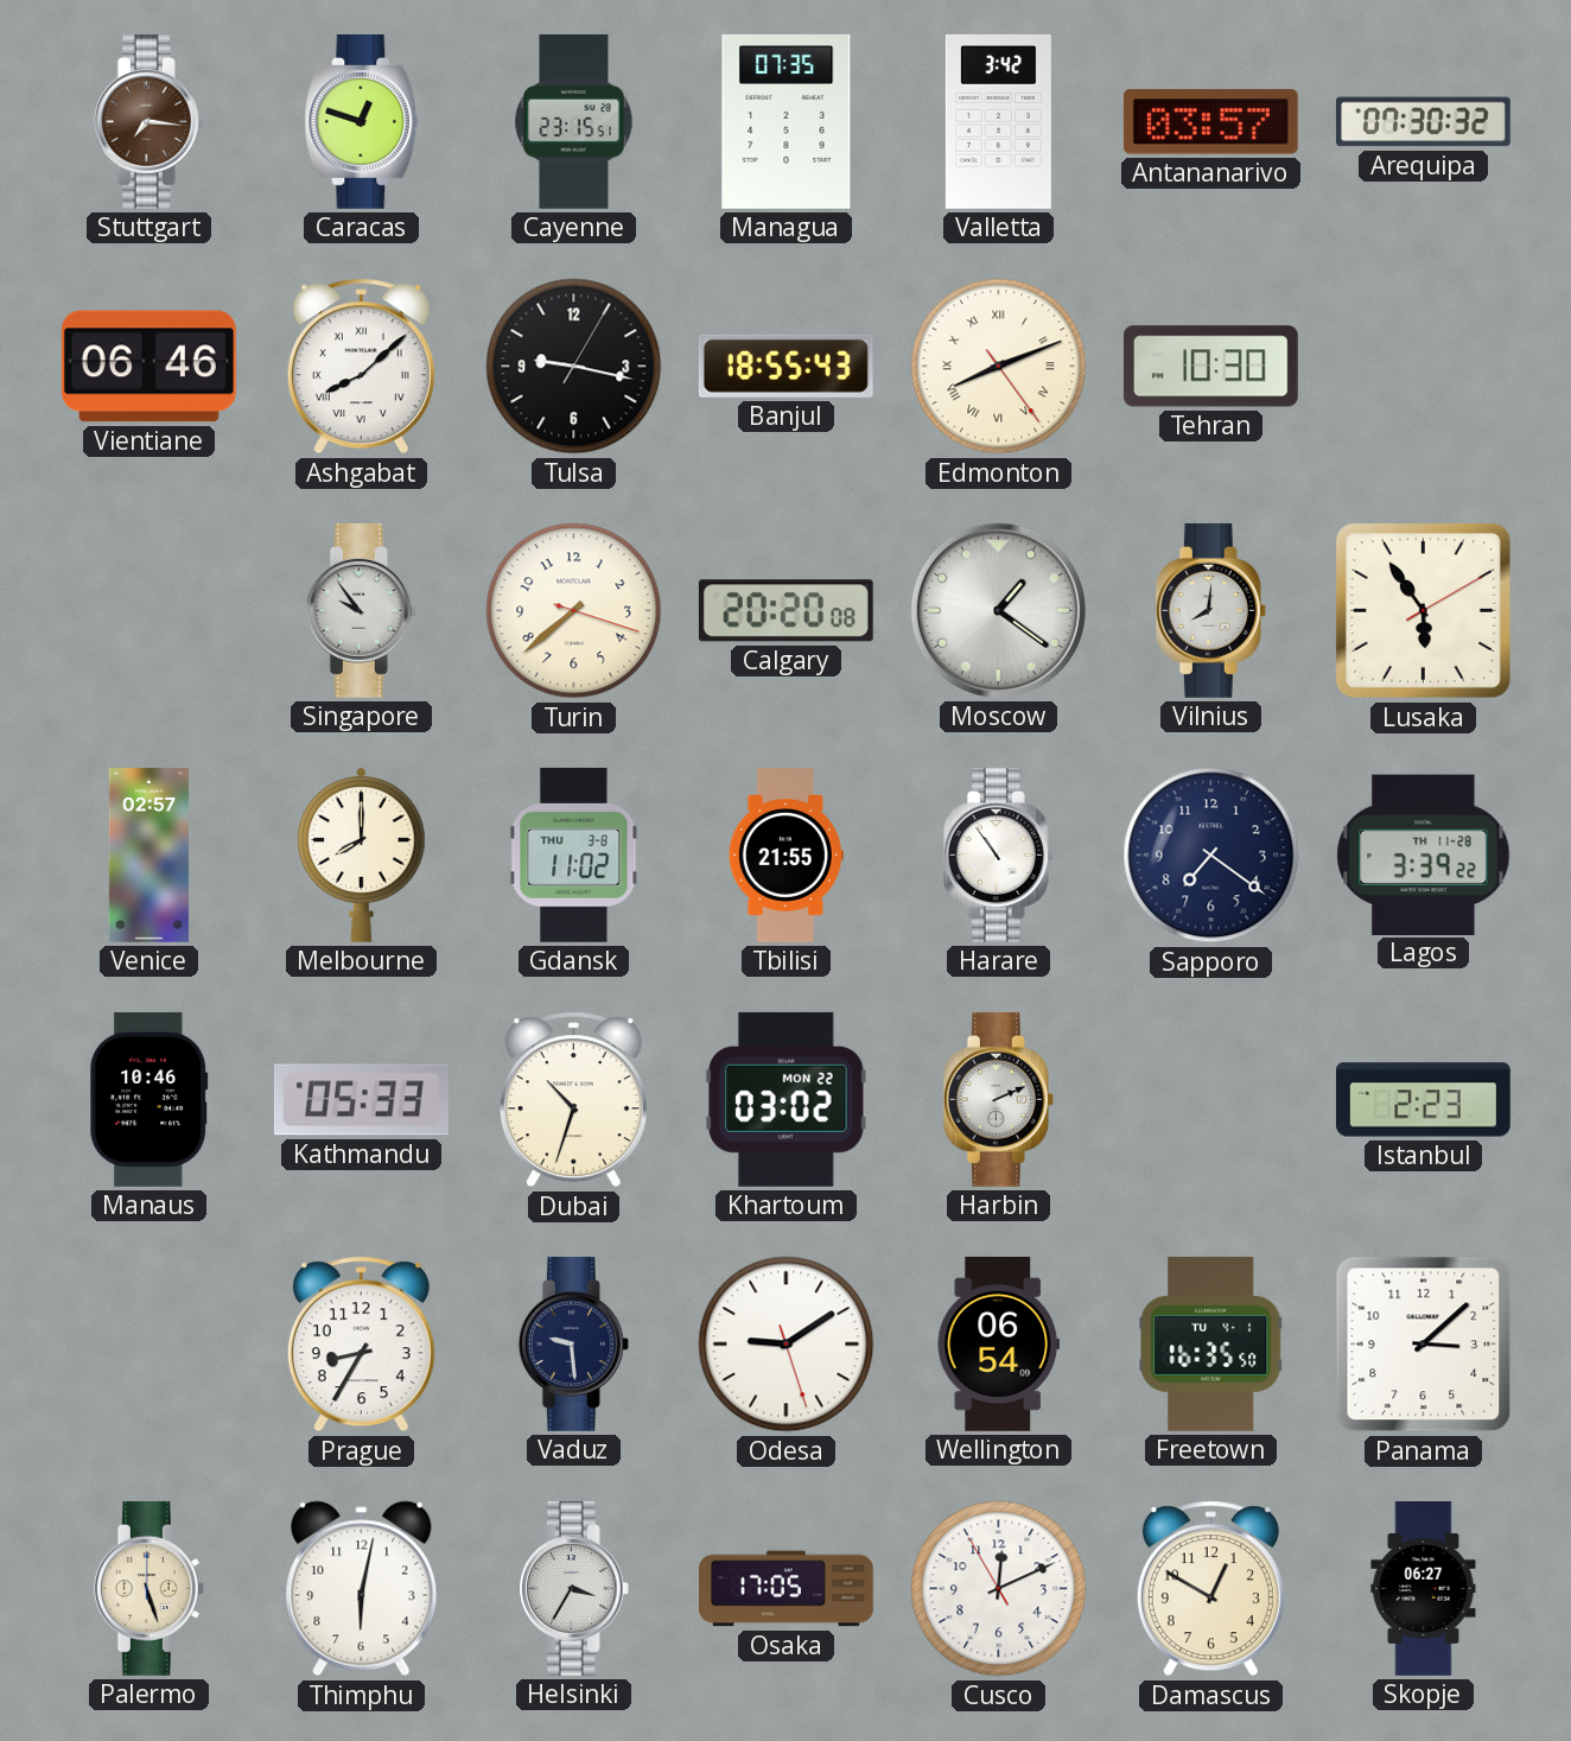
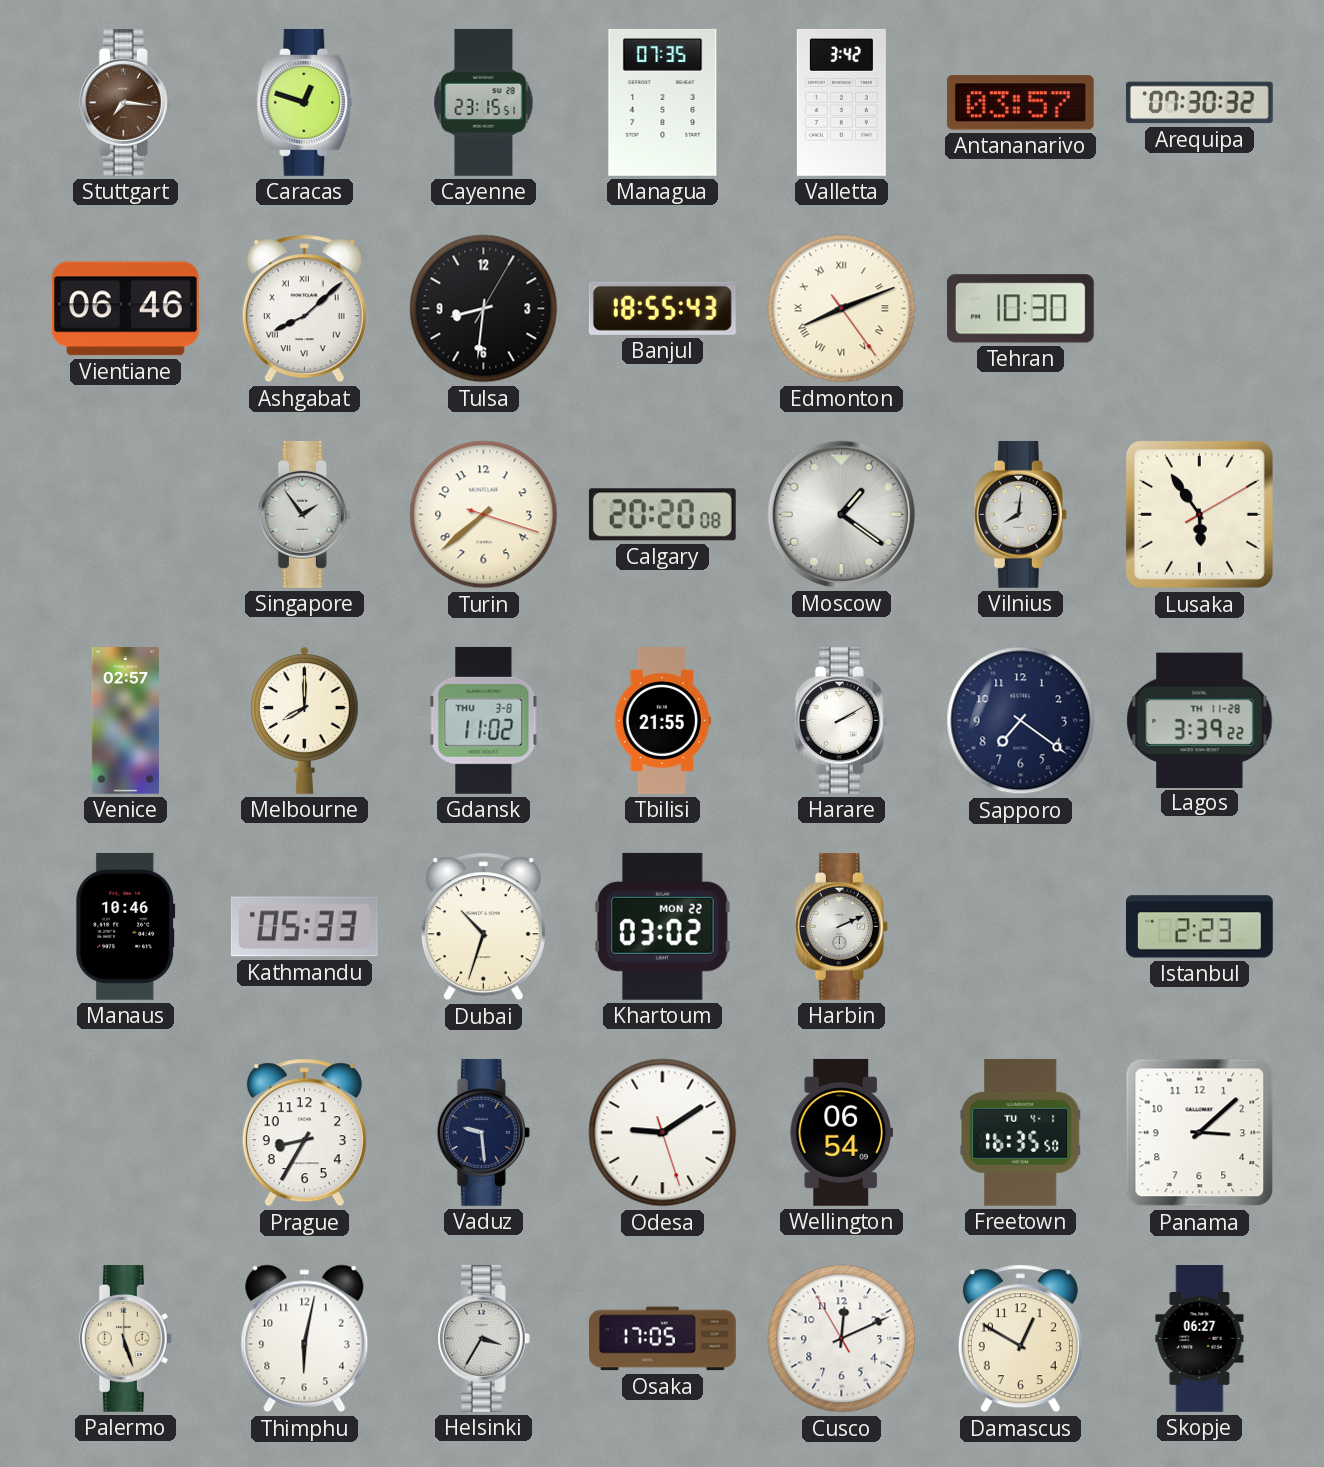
Tulsa: 9:17 -> 8:31
Singapore: 9:54 -> 1:54
Harare: 10:54 -> 2:10
